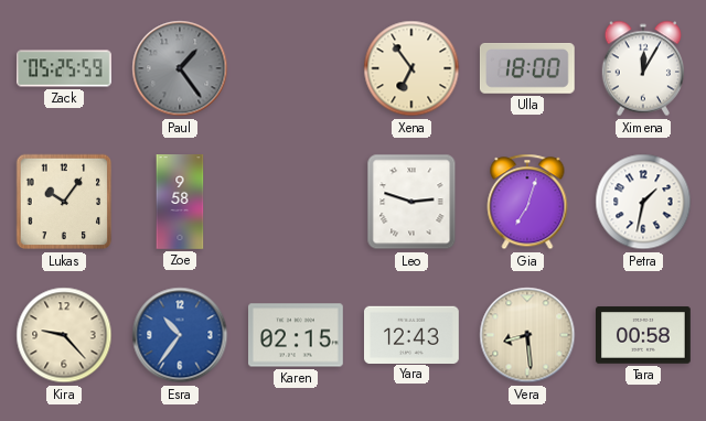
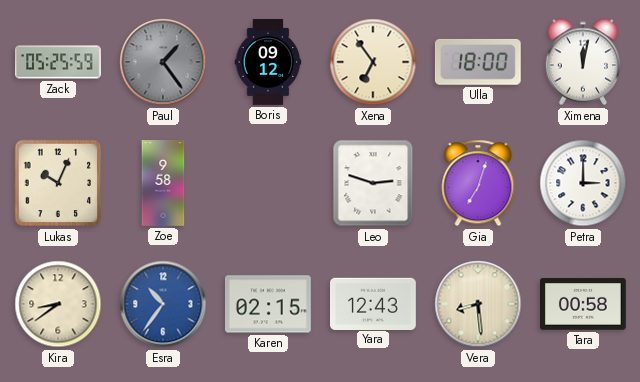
Boris: none -> 09:12
Ximena: 12:05 -> 12:02
Lukas: 10:06 -> 10:04
Petra: 1:32 -> 3:00
Kira: 9:23 -> 8:39
